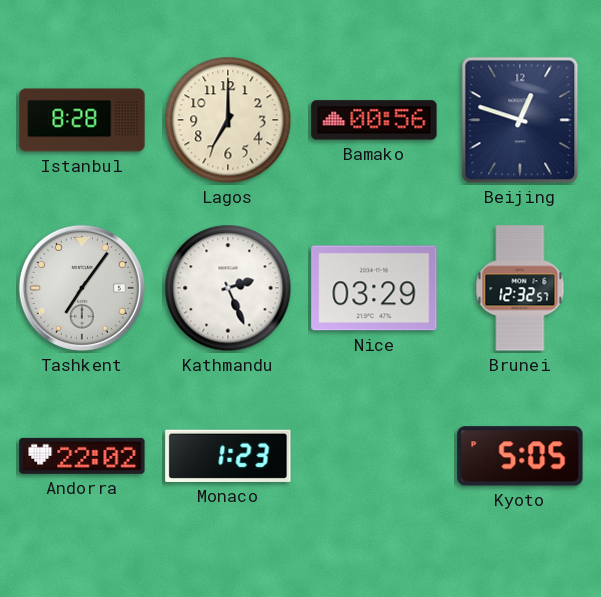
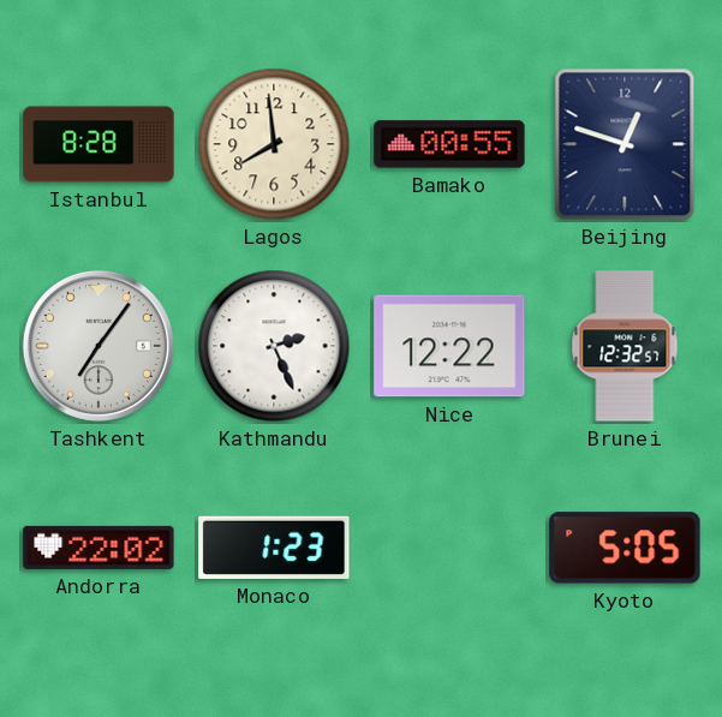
Lagos: 7:00 -> 7:59
Bamako: 00:56 -> 00:55
Nice: 03:29 -> 12:22
